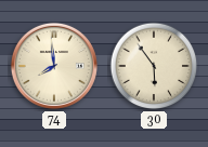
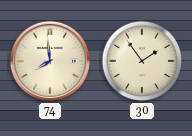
30: 5:54 -> 1:54
